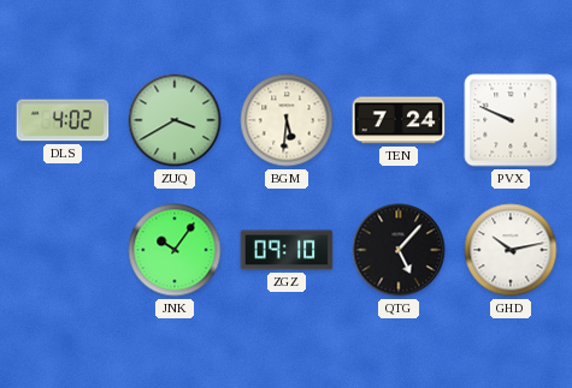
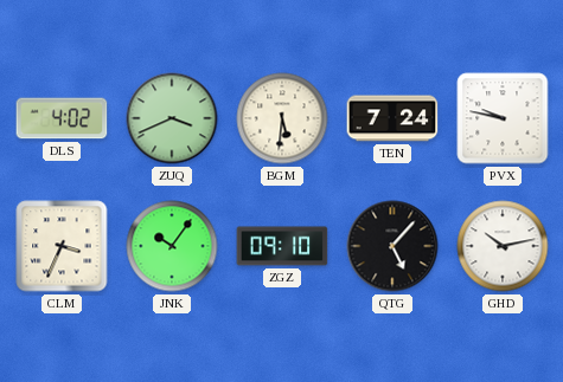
ZUQ: 3:40 -> 3:41
PVX: 9:49 -> 9:47
CLM: none -> 3:34
